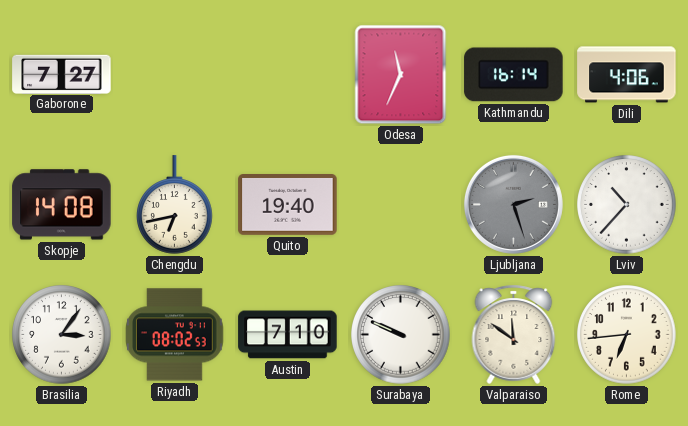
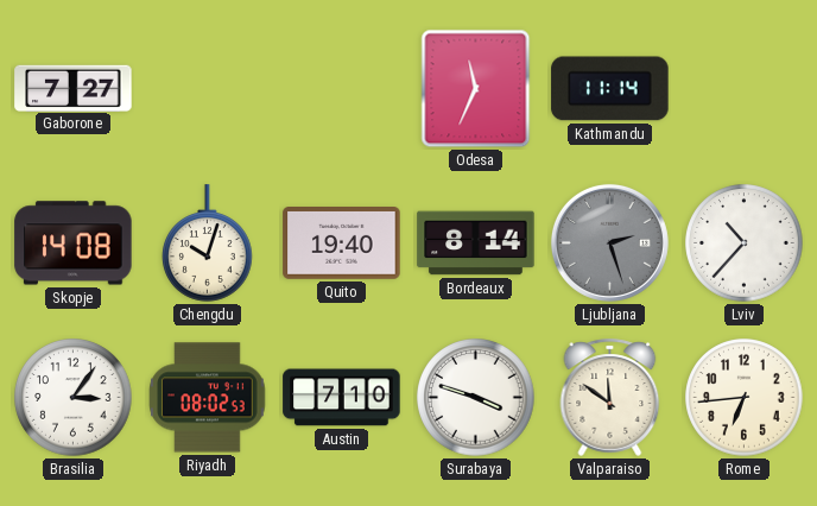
Kathmandu: 16:14 -> 11:14
Dili: 4:06 -> none
Chengdu: 6:43 -> 10:03
Bordeaux: none -> 8:14
Surabaya: 9:49 -> 3:48
